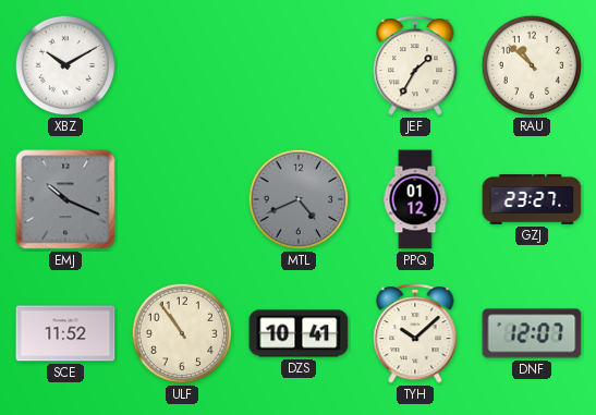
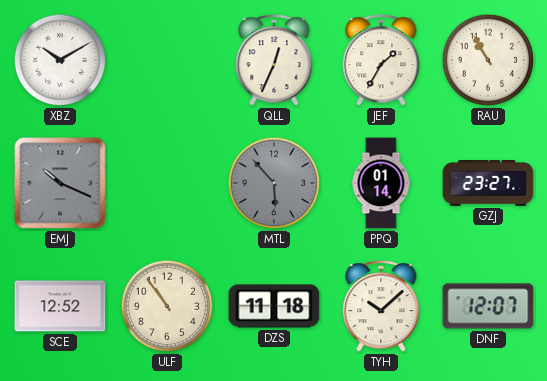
QLL: none -> 12:34
RAU: 10:52 -> 10:55
MTL: 4:41 -> 5:53
PPQ: 01:12 -> 01:14
SCE: 11:52 -> 12:52
DZS: 10:41 -> 11:18
